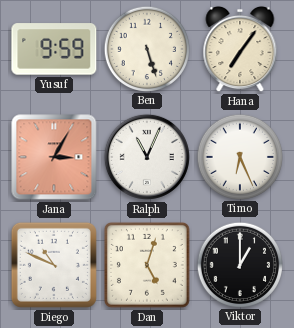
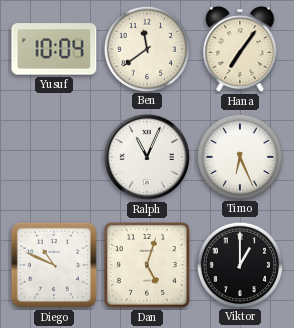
Yusuf: 9:59 -> 10:04
Ben: 5:27 -> 11:39
Jana: 3:05 -> none
